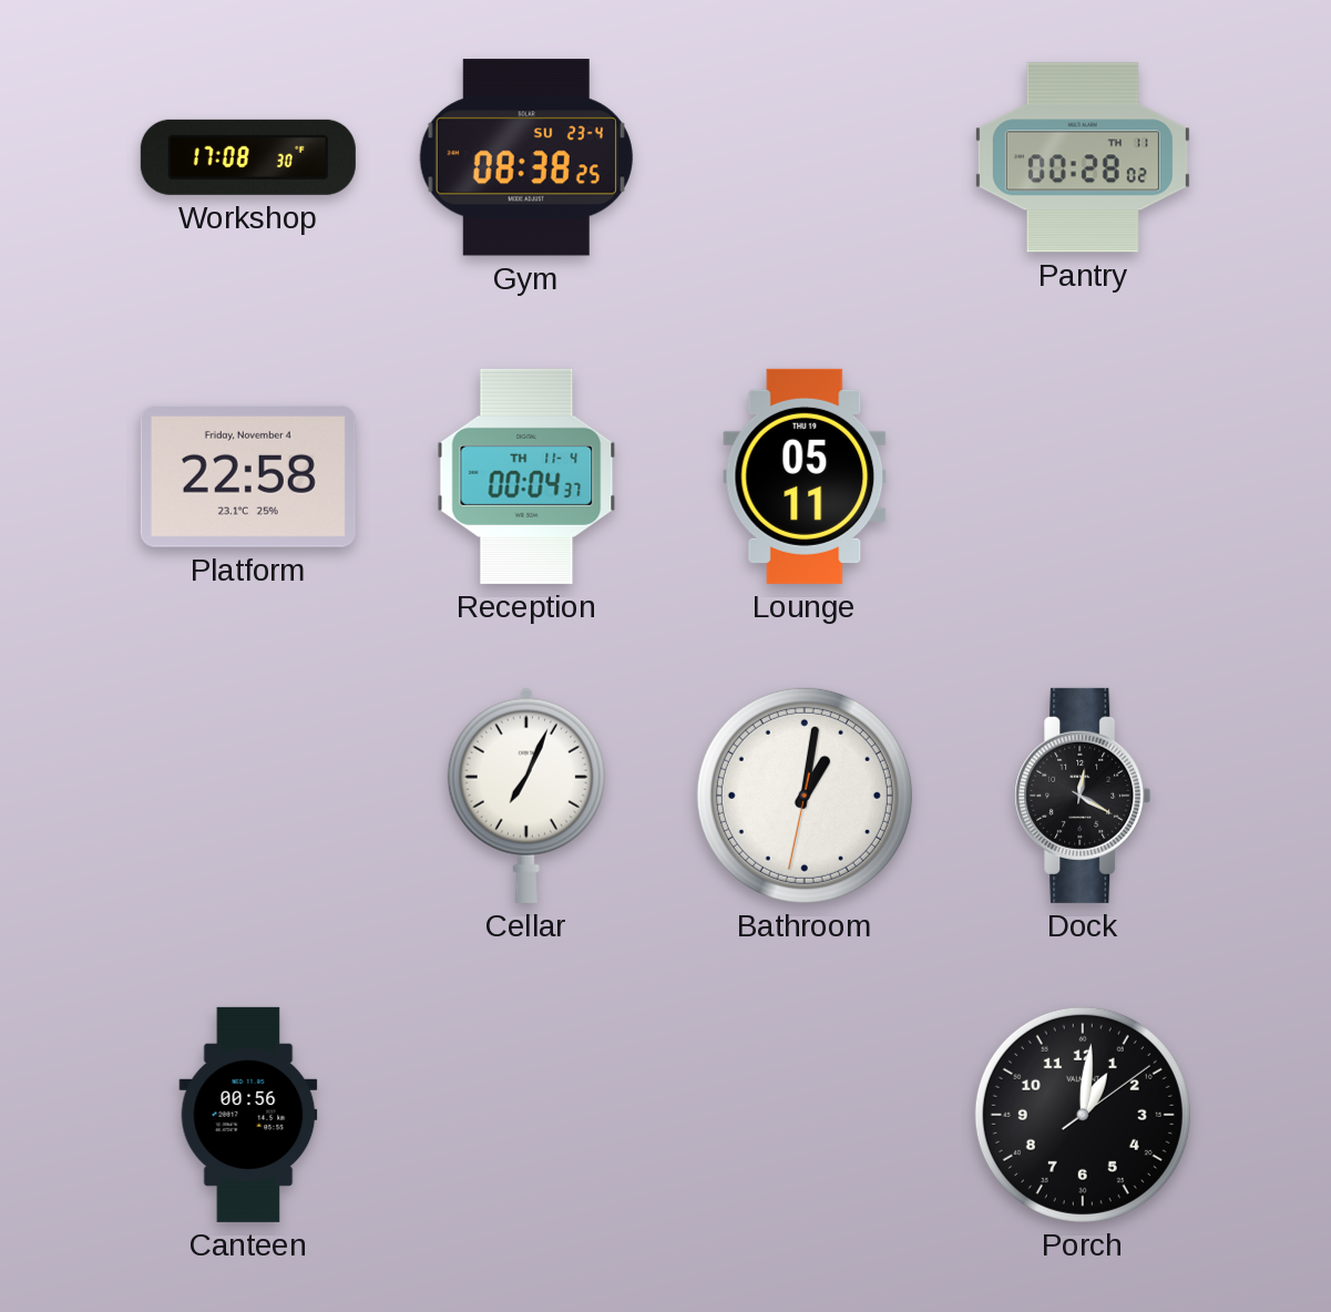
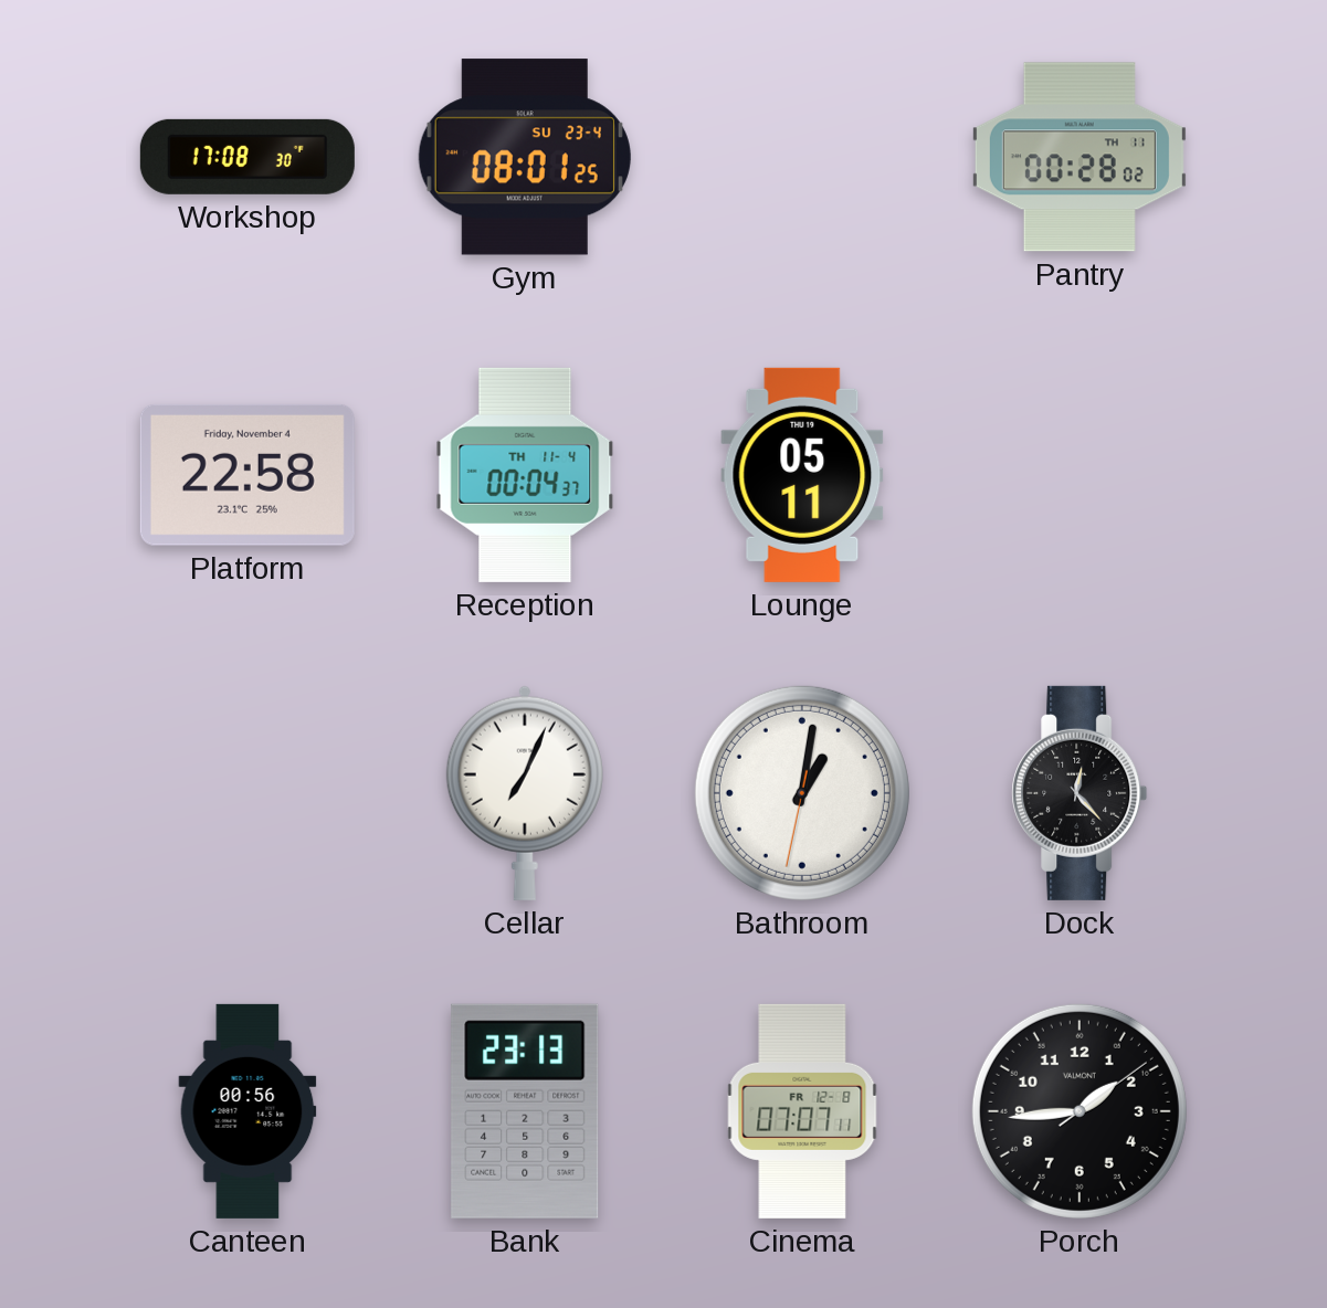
Gym: 08:38 -> 08:01
Dock: 12:20 -> 12:23
Bank: none -> 23:13
Cinema: none -> 07:07
Porch: 1:01 -> 1:44
